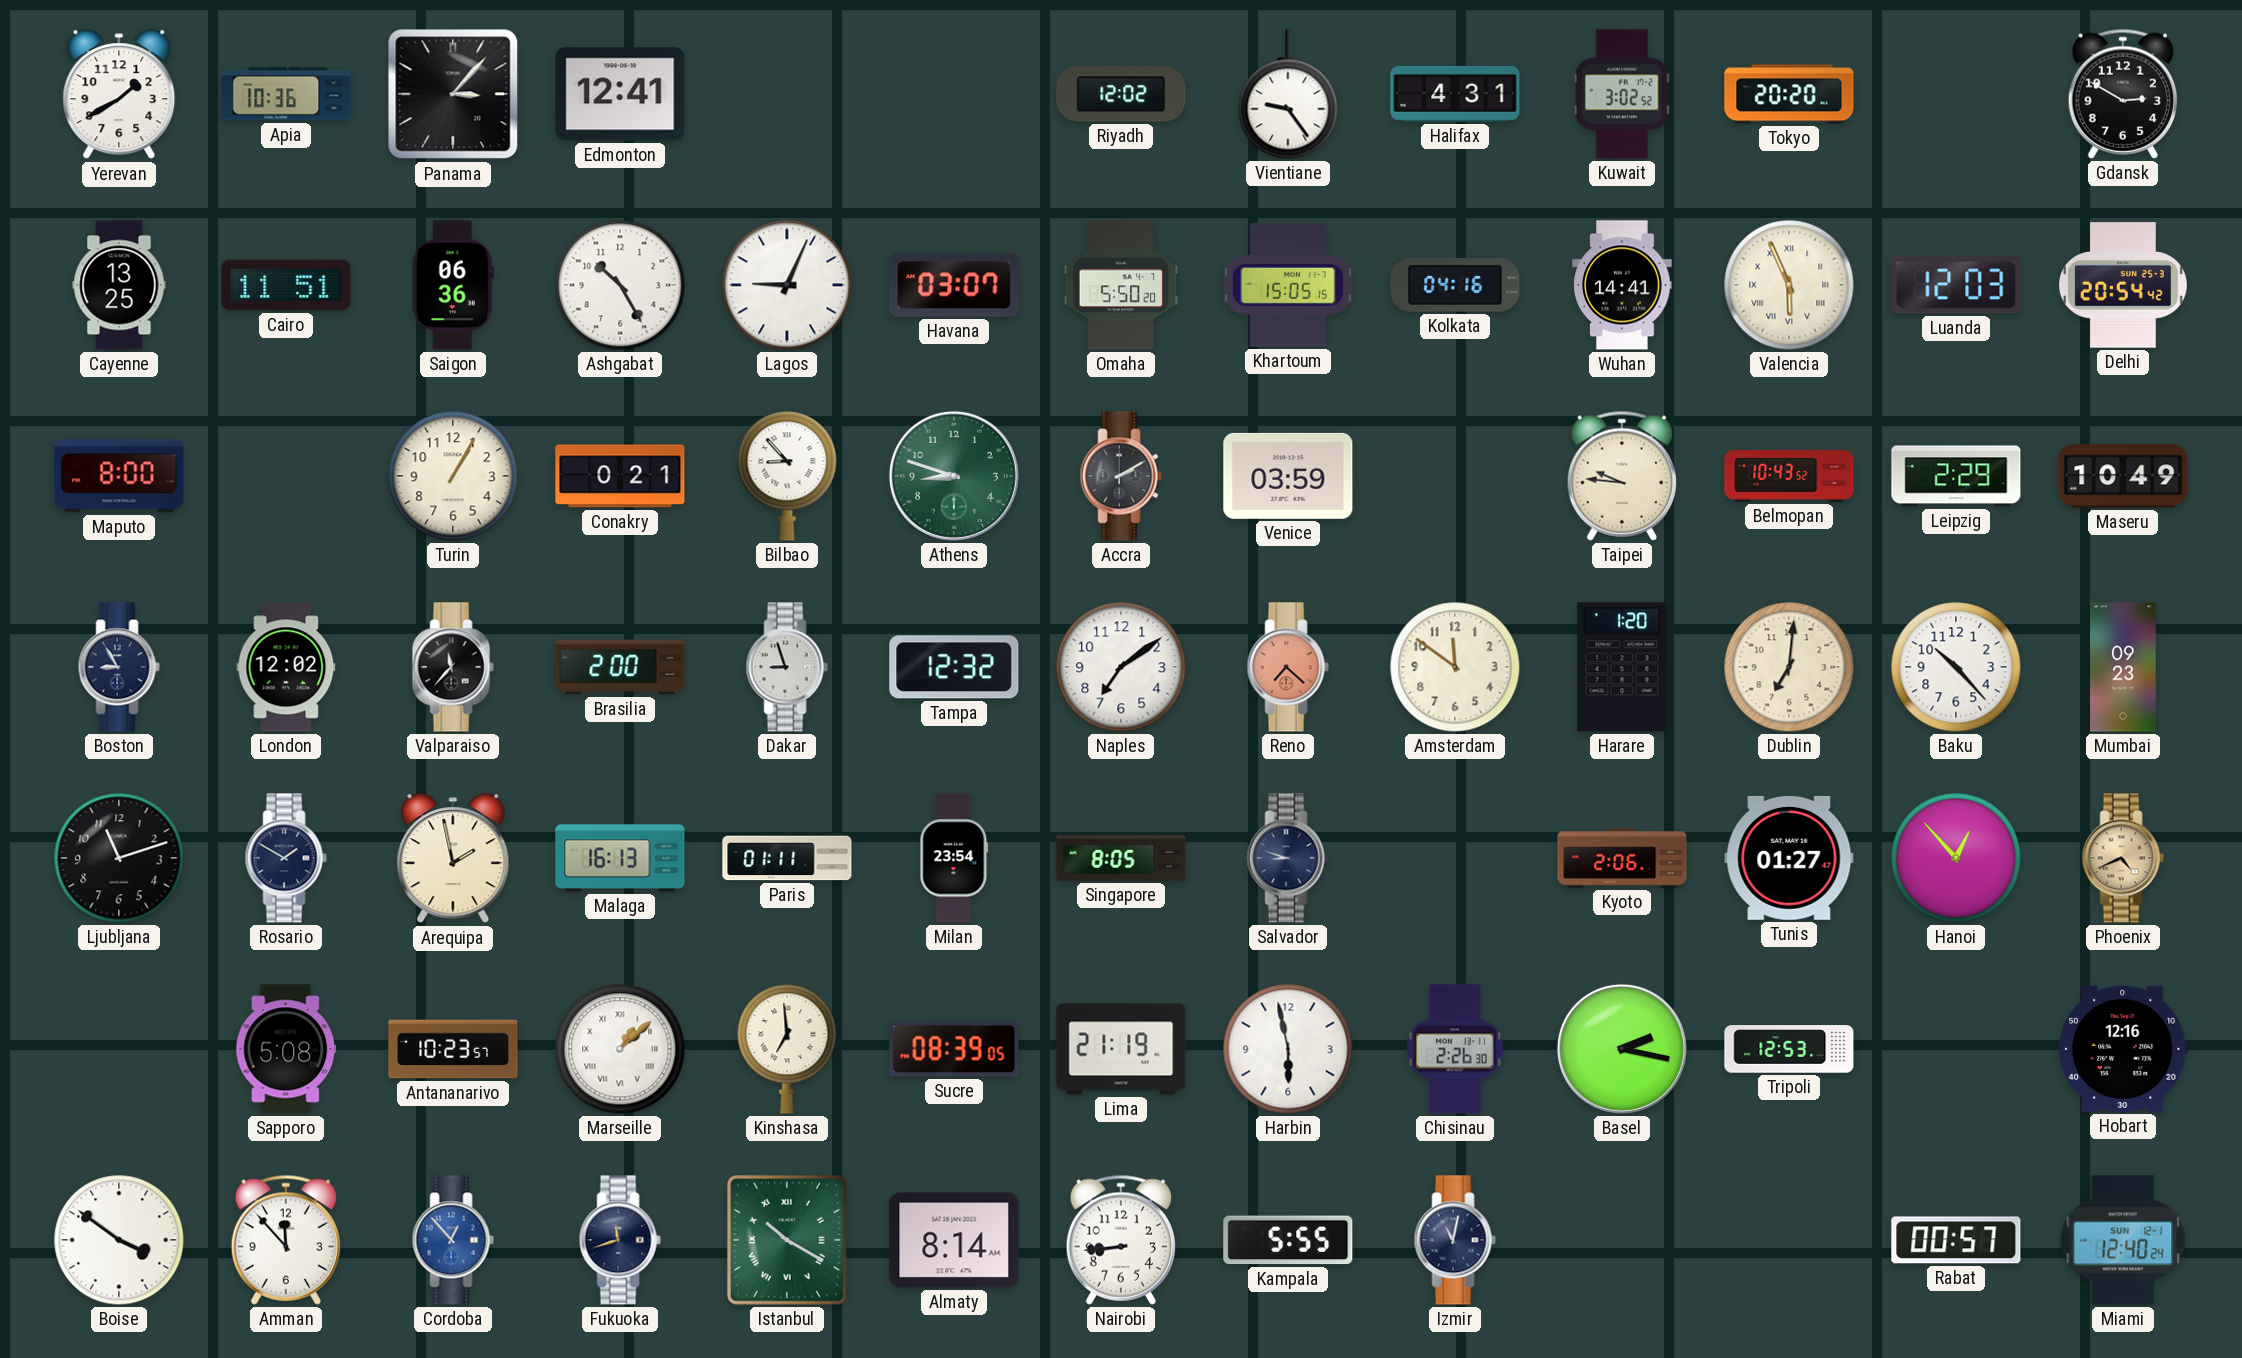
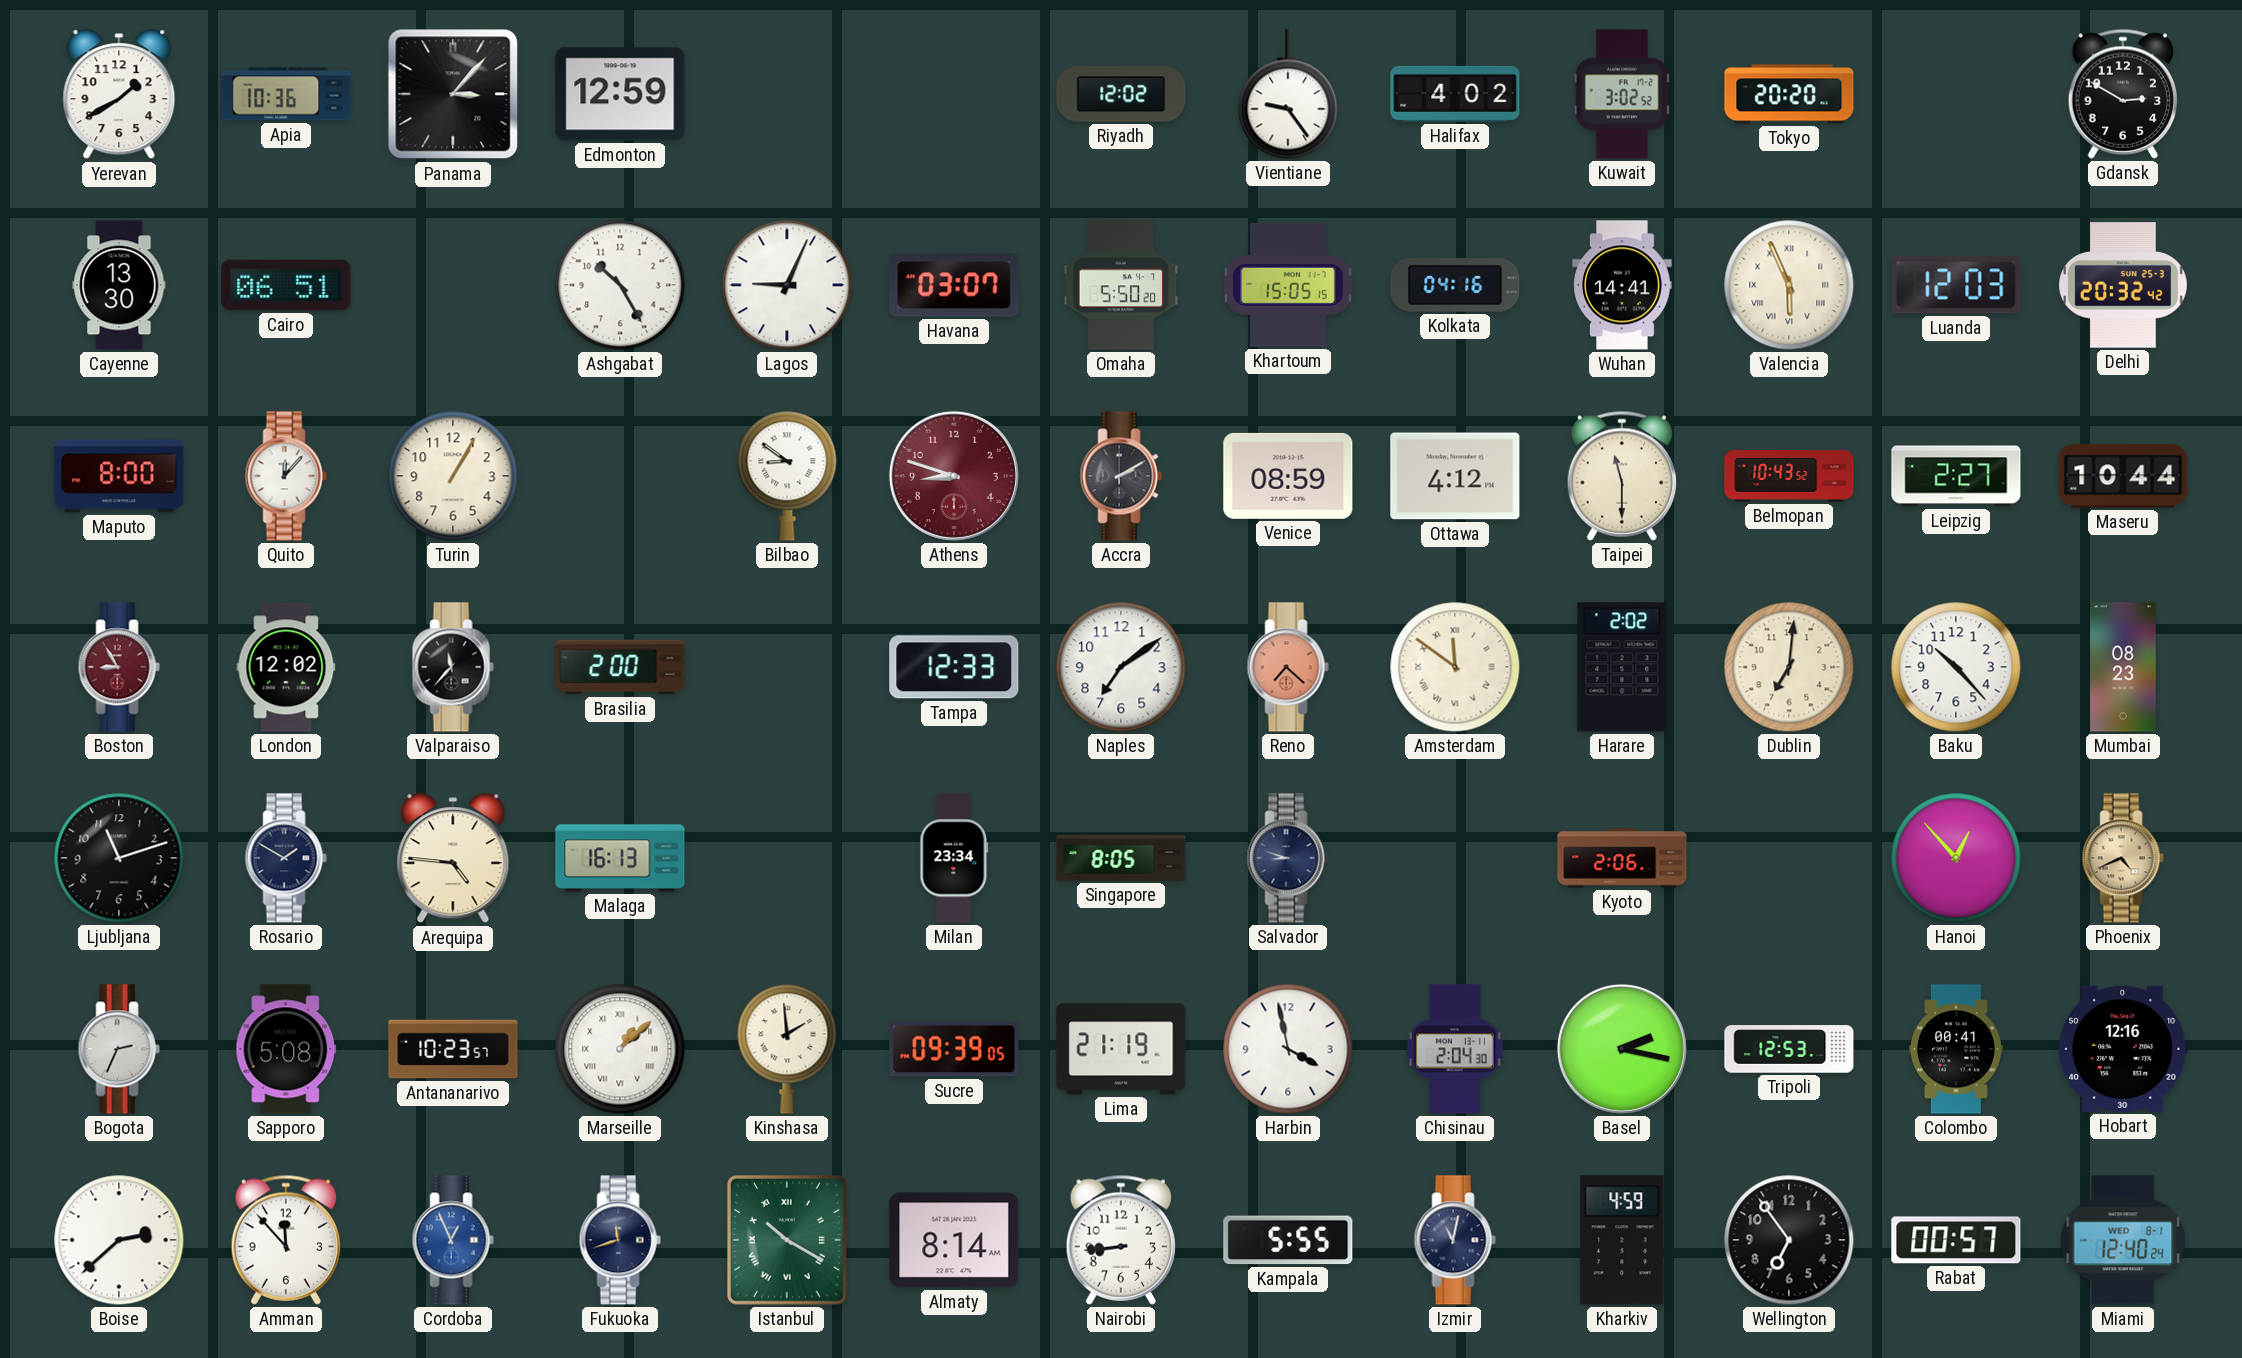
Edmonton: 12:41 -> 12:59
Halifax: 4:31 -> 4:02
Cayenne: 13:25 -> 13:30
Cairo: 11:51 -> 06:51
Saigon: 06:36 -> none
Delhi: 20:54 -> 20:32
Quito: none -> 12:07
Conakry: 0:21 -> none
Bilbao: 8:53 -> 8:51
Athens dial: green -> burgundy
Venice: 03:59 -> 08:59
Ottawa: none -> 4:12
Taipei: 9:46 -> 11:30
Leipzig: 2:29 -> 2:27
Maseru: 10:49 -> 10:44
Boston dial: navy -> burgundy
Dakar: 8:57 -> none
Tampa: 12:32 -> 12:33
Amsterdam numerals: Arabic -> Roman
Harare: 1:20 -> 2:02
Mumbai: 09:23 -> 08:23
Arequipa: 1:58 -> 4:46
Paris: 01:11 -> none
Milan: 23:54 -> 23:34
Tunis: 01:27 -> none
Bogota: none -> 2:34
Kinshasa: 6:59 -> 1:59
Sucre: 08:39 -> 09:39
Harbin: 5:58 -> 3:58
Chisinau: 2:26 -> 2:04
Colombo: none -> 00:41
Boise: 3:51 -> 2:38
Cordoba: 12:53 -> 12:56
Kharkiv: none -> 4:59
Wellington: none -> 6:54
Miami date: SUN 12-1 -> WED 8-1
